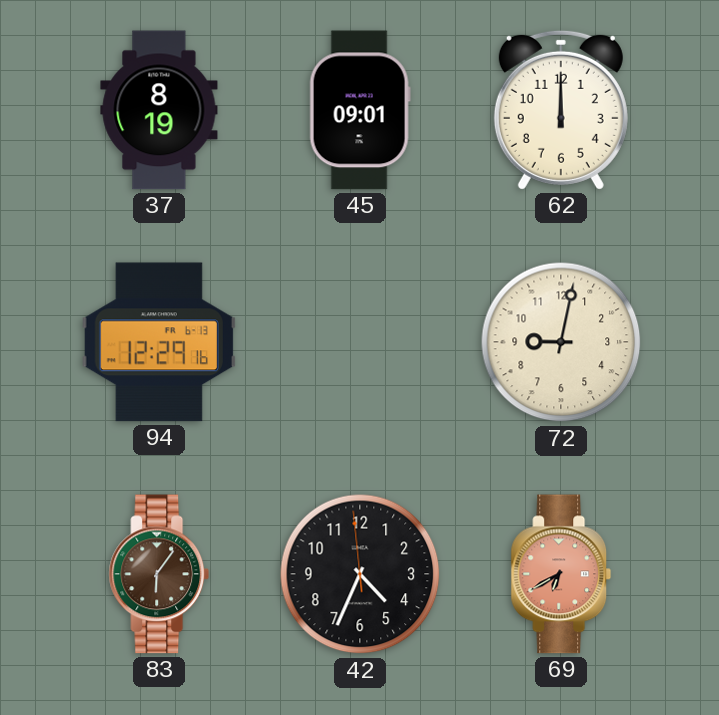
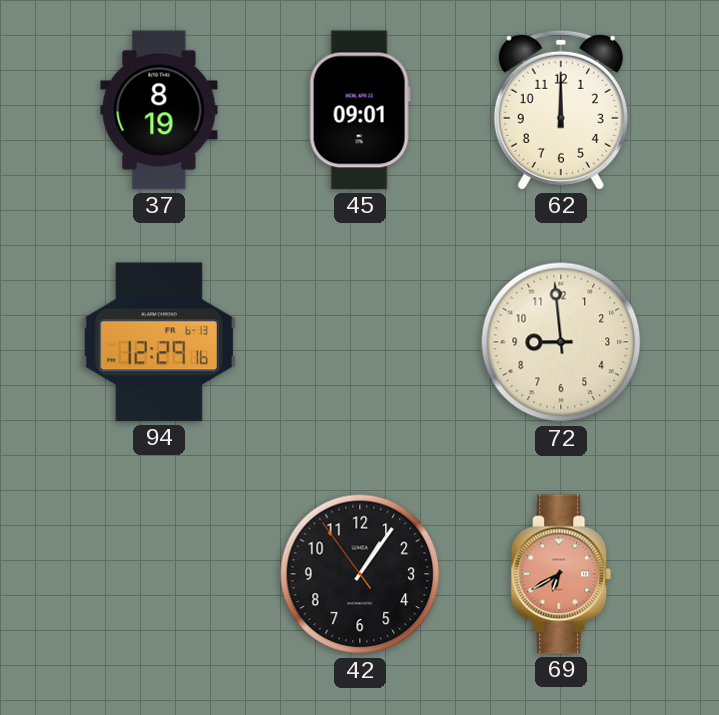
72: 9:02 -> 8:59
83: 6:06 -> none
42: 4:33 -> 1:05
